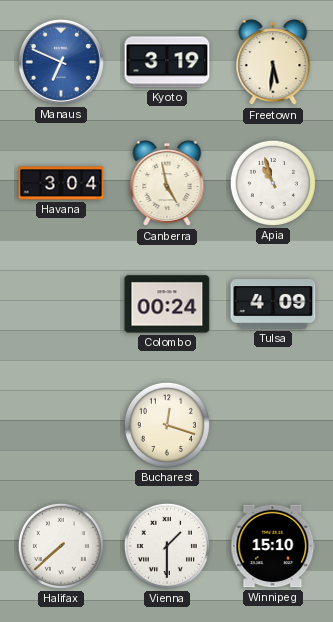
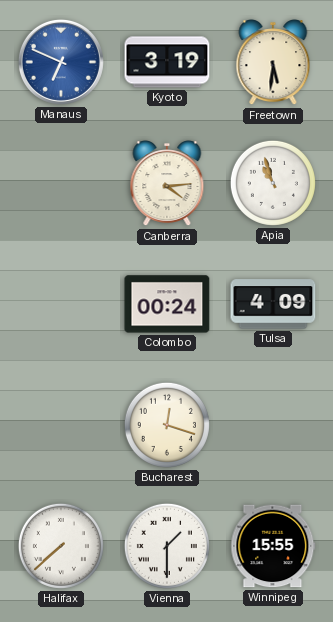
Havana: 3:04 -> none
Canberra: 4:58 -> 4:14
Winnipeg: 15:10 -> 15:55
